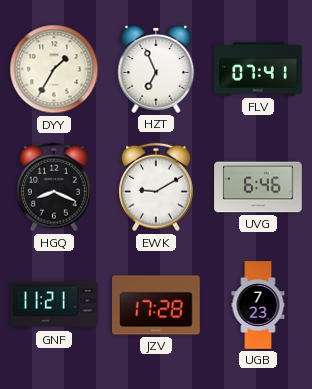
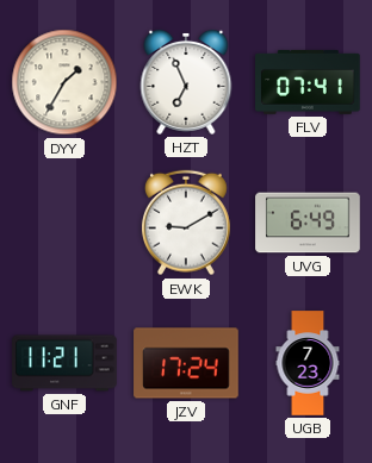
HGQ: 8:19 -> none
UVG: 6:46 -> 6:49
JZV: 17:28 -> 17:24
